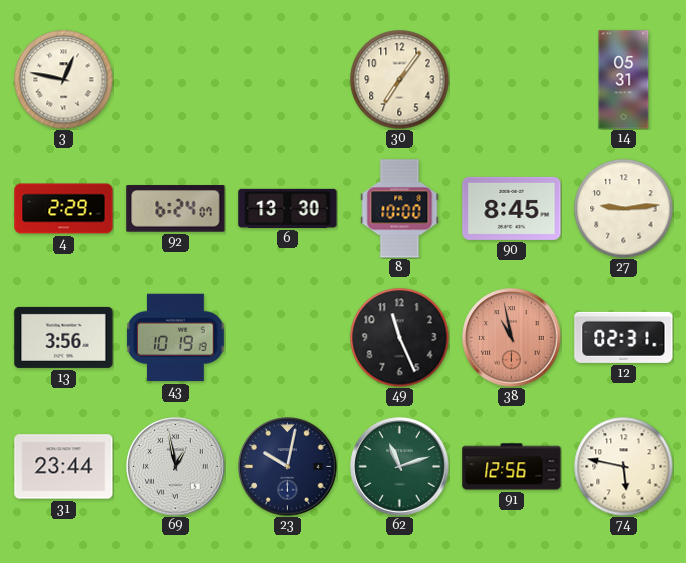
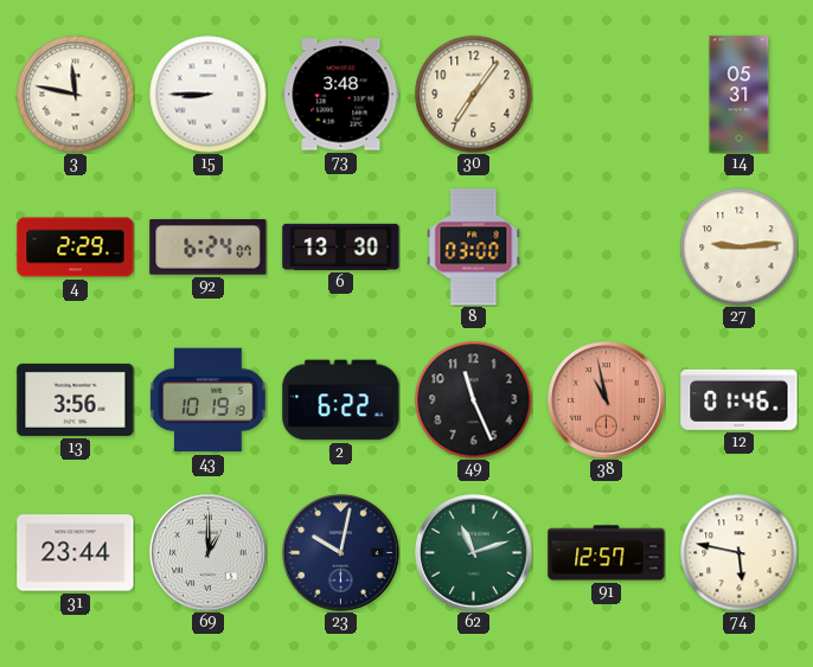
3: 12:47 -> 11:47
15: none -> 8:45
73: none -> 3:48
8: 10:00 -> 03:00
90: 8:45 -> none
2: none -> 6:22
12: 02:31 -> 01:46
69: 12:58 -> 1:00
91: 12:56 -> 12:57
